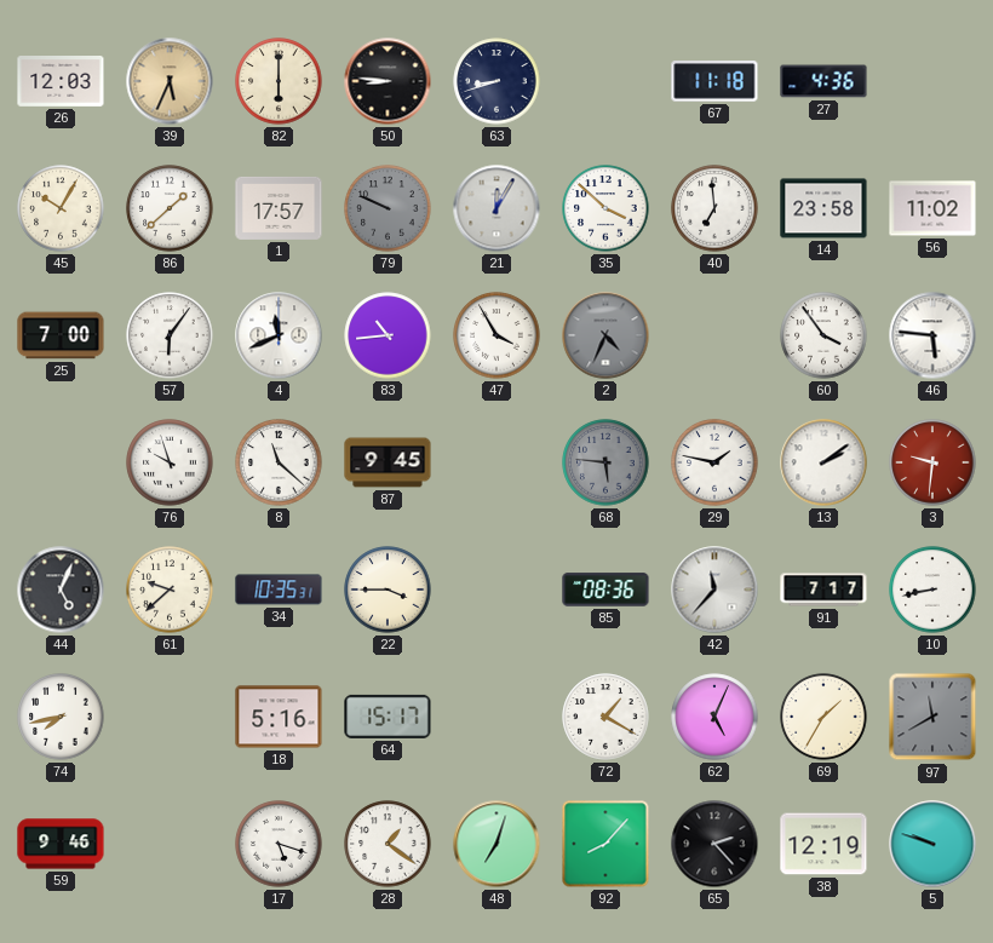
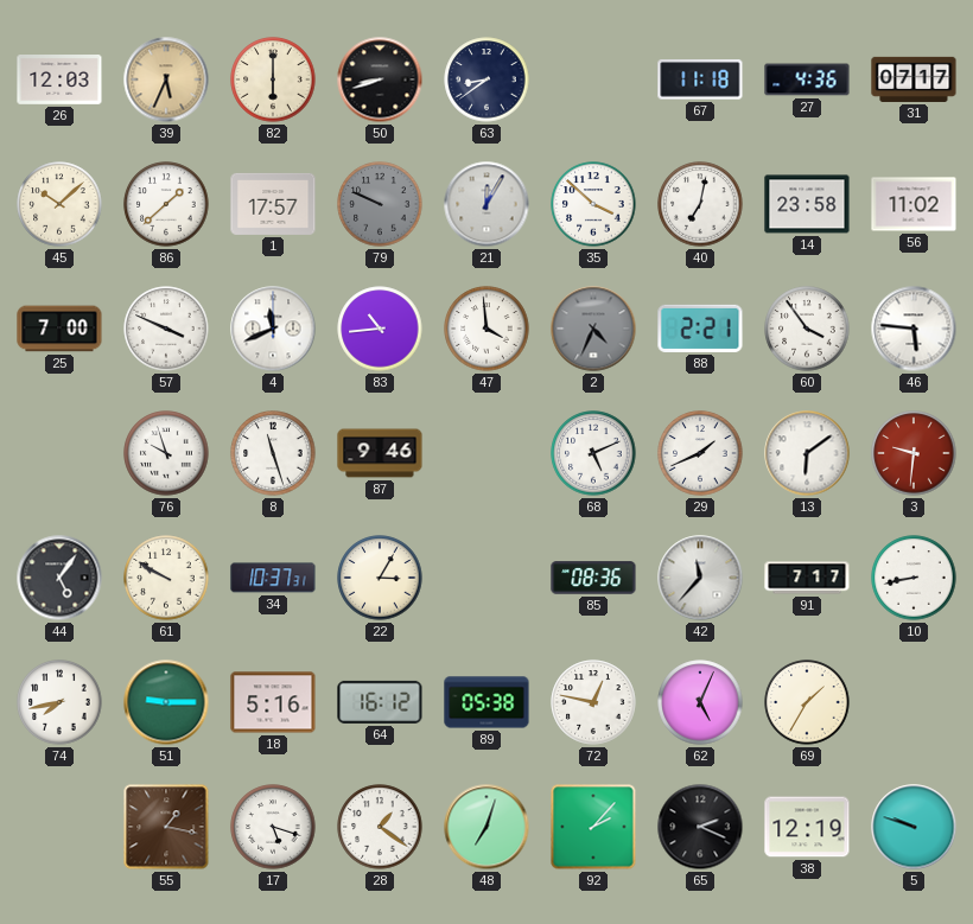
50: 8:46 -> 8:42
63: 8:42 -> 8:39
31: none -> 07:17
45: 10:05 -> 10:08
40: 6:59 -> 7:02
57: 6:06 -> 3:49
47: 3:55 -> 3:59
88: none -> 2:21
8: 11:22 -> 11:27
87: 9:45 -> 9:46
68: 5:46 -> 5:11
68 dial: grey -> white
29: 1:47 -> 1:41
13: 2:09 -> 6:09
44: 5:04 -> 5:06
61: 9:38 -> 9:50
34: 10:35 -> 10:37
22: 3:45 -> 3:05
51: none -> 9:15
64: 15:17 -> 16:12
89: none -> 05:38
72: 1:20 -> 12:47
97: 11:40 -> none
59: 9:46 -> none
55: none -> 1:17
92: 8:07 -> 2:07
65: 2:23 -> 2:19
